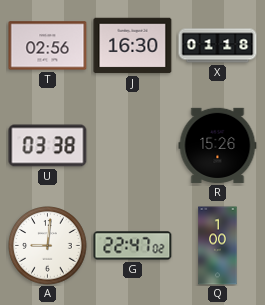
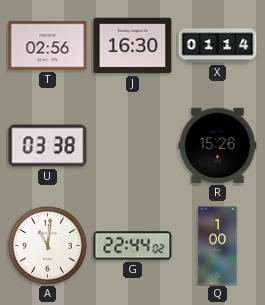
X: 01:18 -> 01:14
A: 9:01 -> 11:01
G: 22:47 -> 22:44
